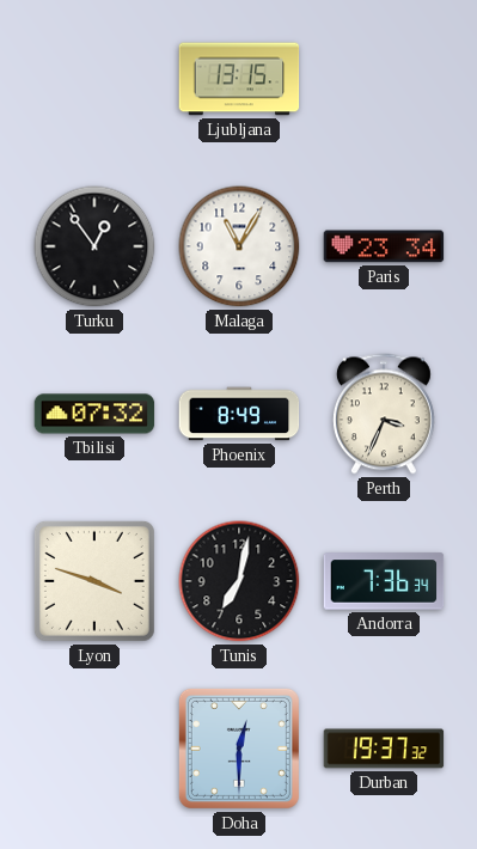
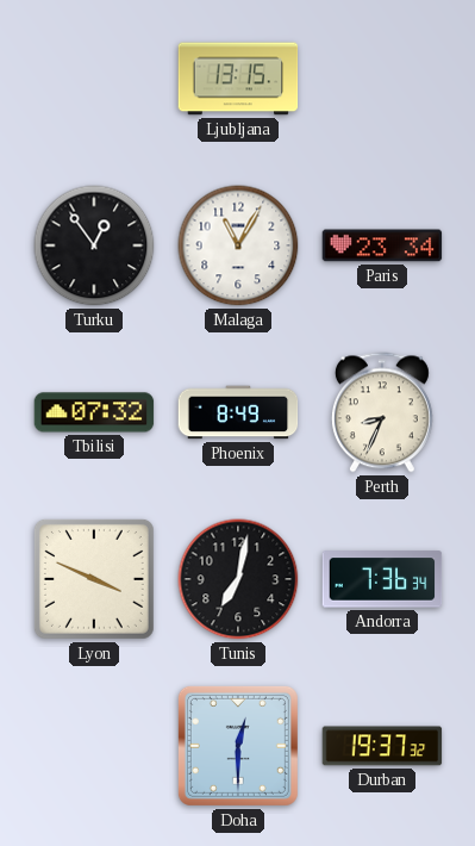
Perth: 3:34 -> 8:34
Lyon: 3:48 -> 3:49
